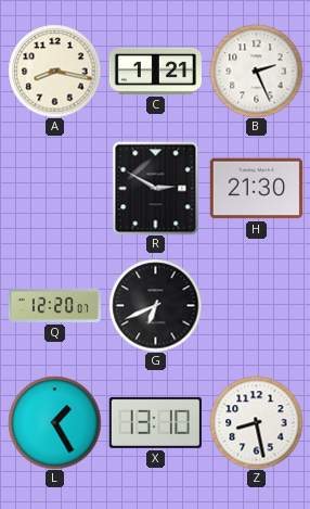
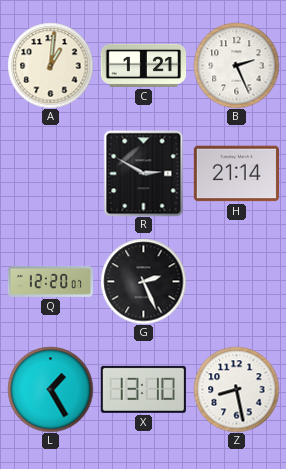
A: 8:17 -> 1:01
H: 21:30 -> 21:14
G: 6:41 -> 2:26
